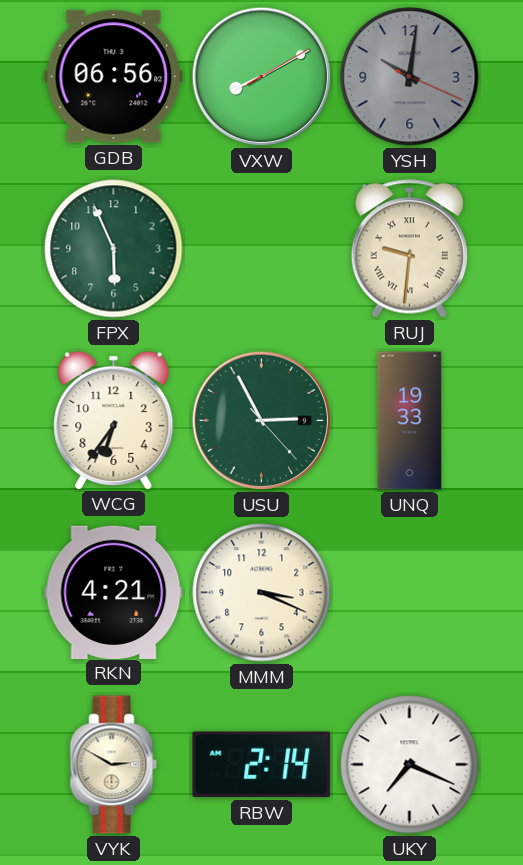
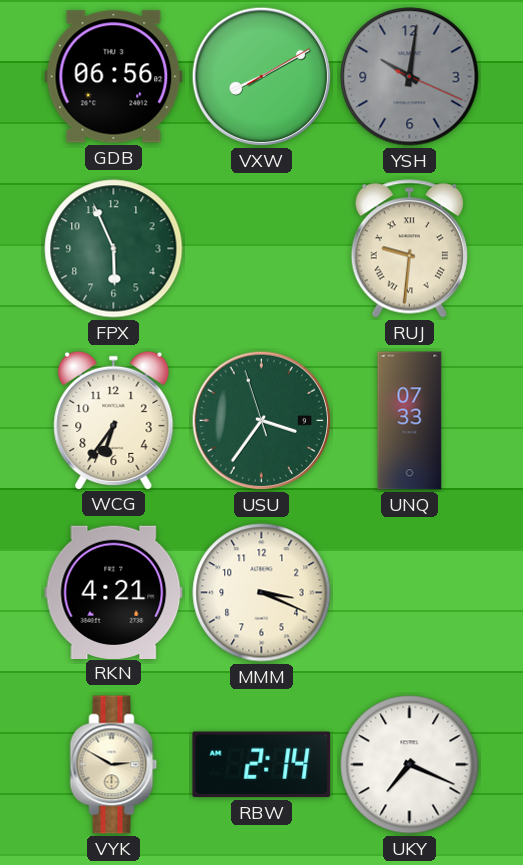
USU: 2:55 -> 3:35
UNQ: 19:33 -> 07:33
